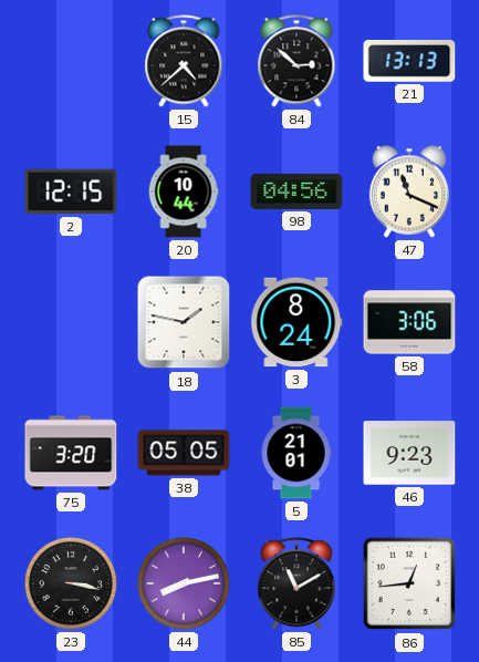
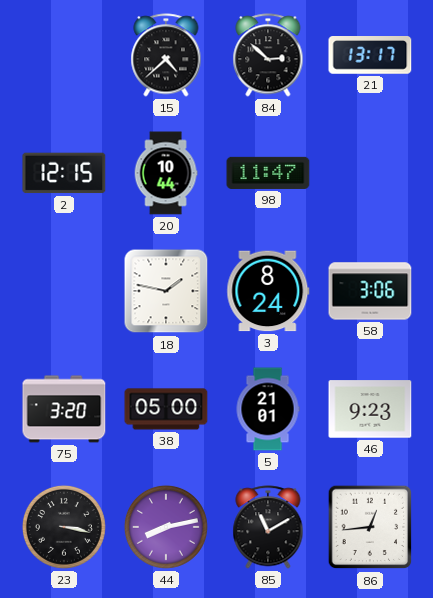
21: 13:13 -> 13:17
98: 04:56 -> 11:47
47: 11:19 -> none
38: 05:05 -> 05:00
